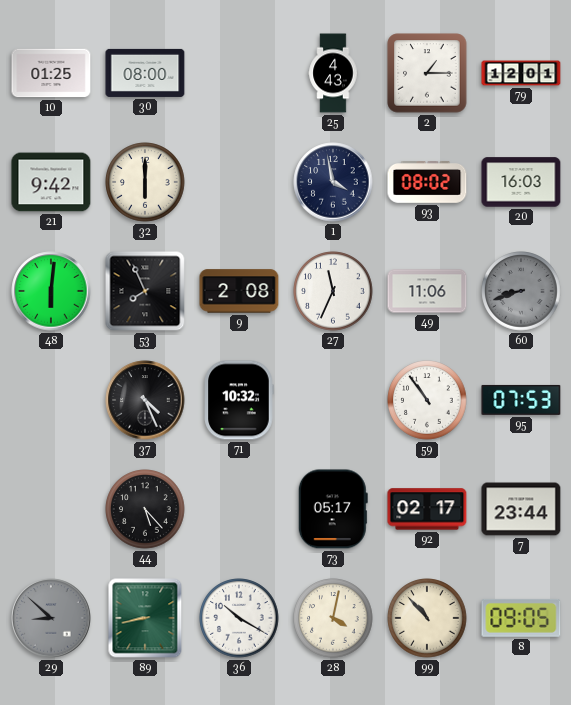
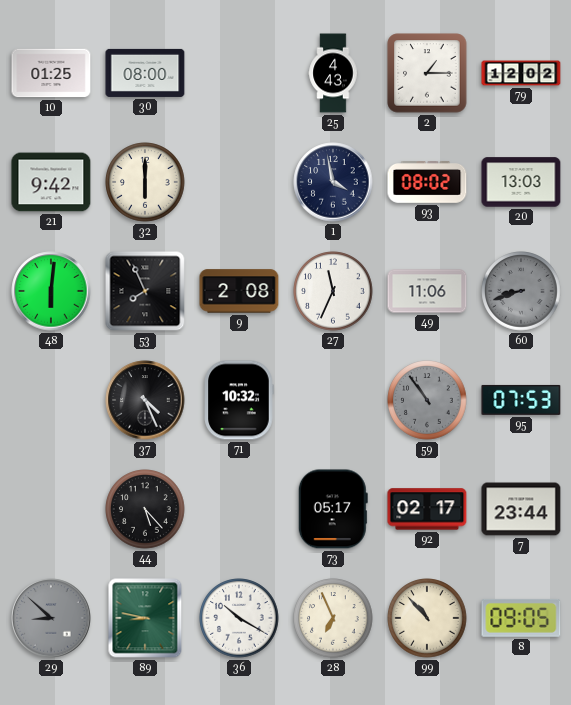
79: 12:01 -> 12:02
20: 16:03 -> 13:03
59 dial: white -> grey
89: 8:43 -> 8:47
28: 4:02 -> 6:56
